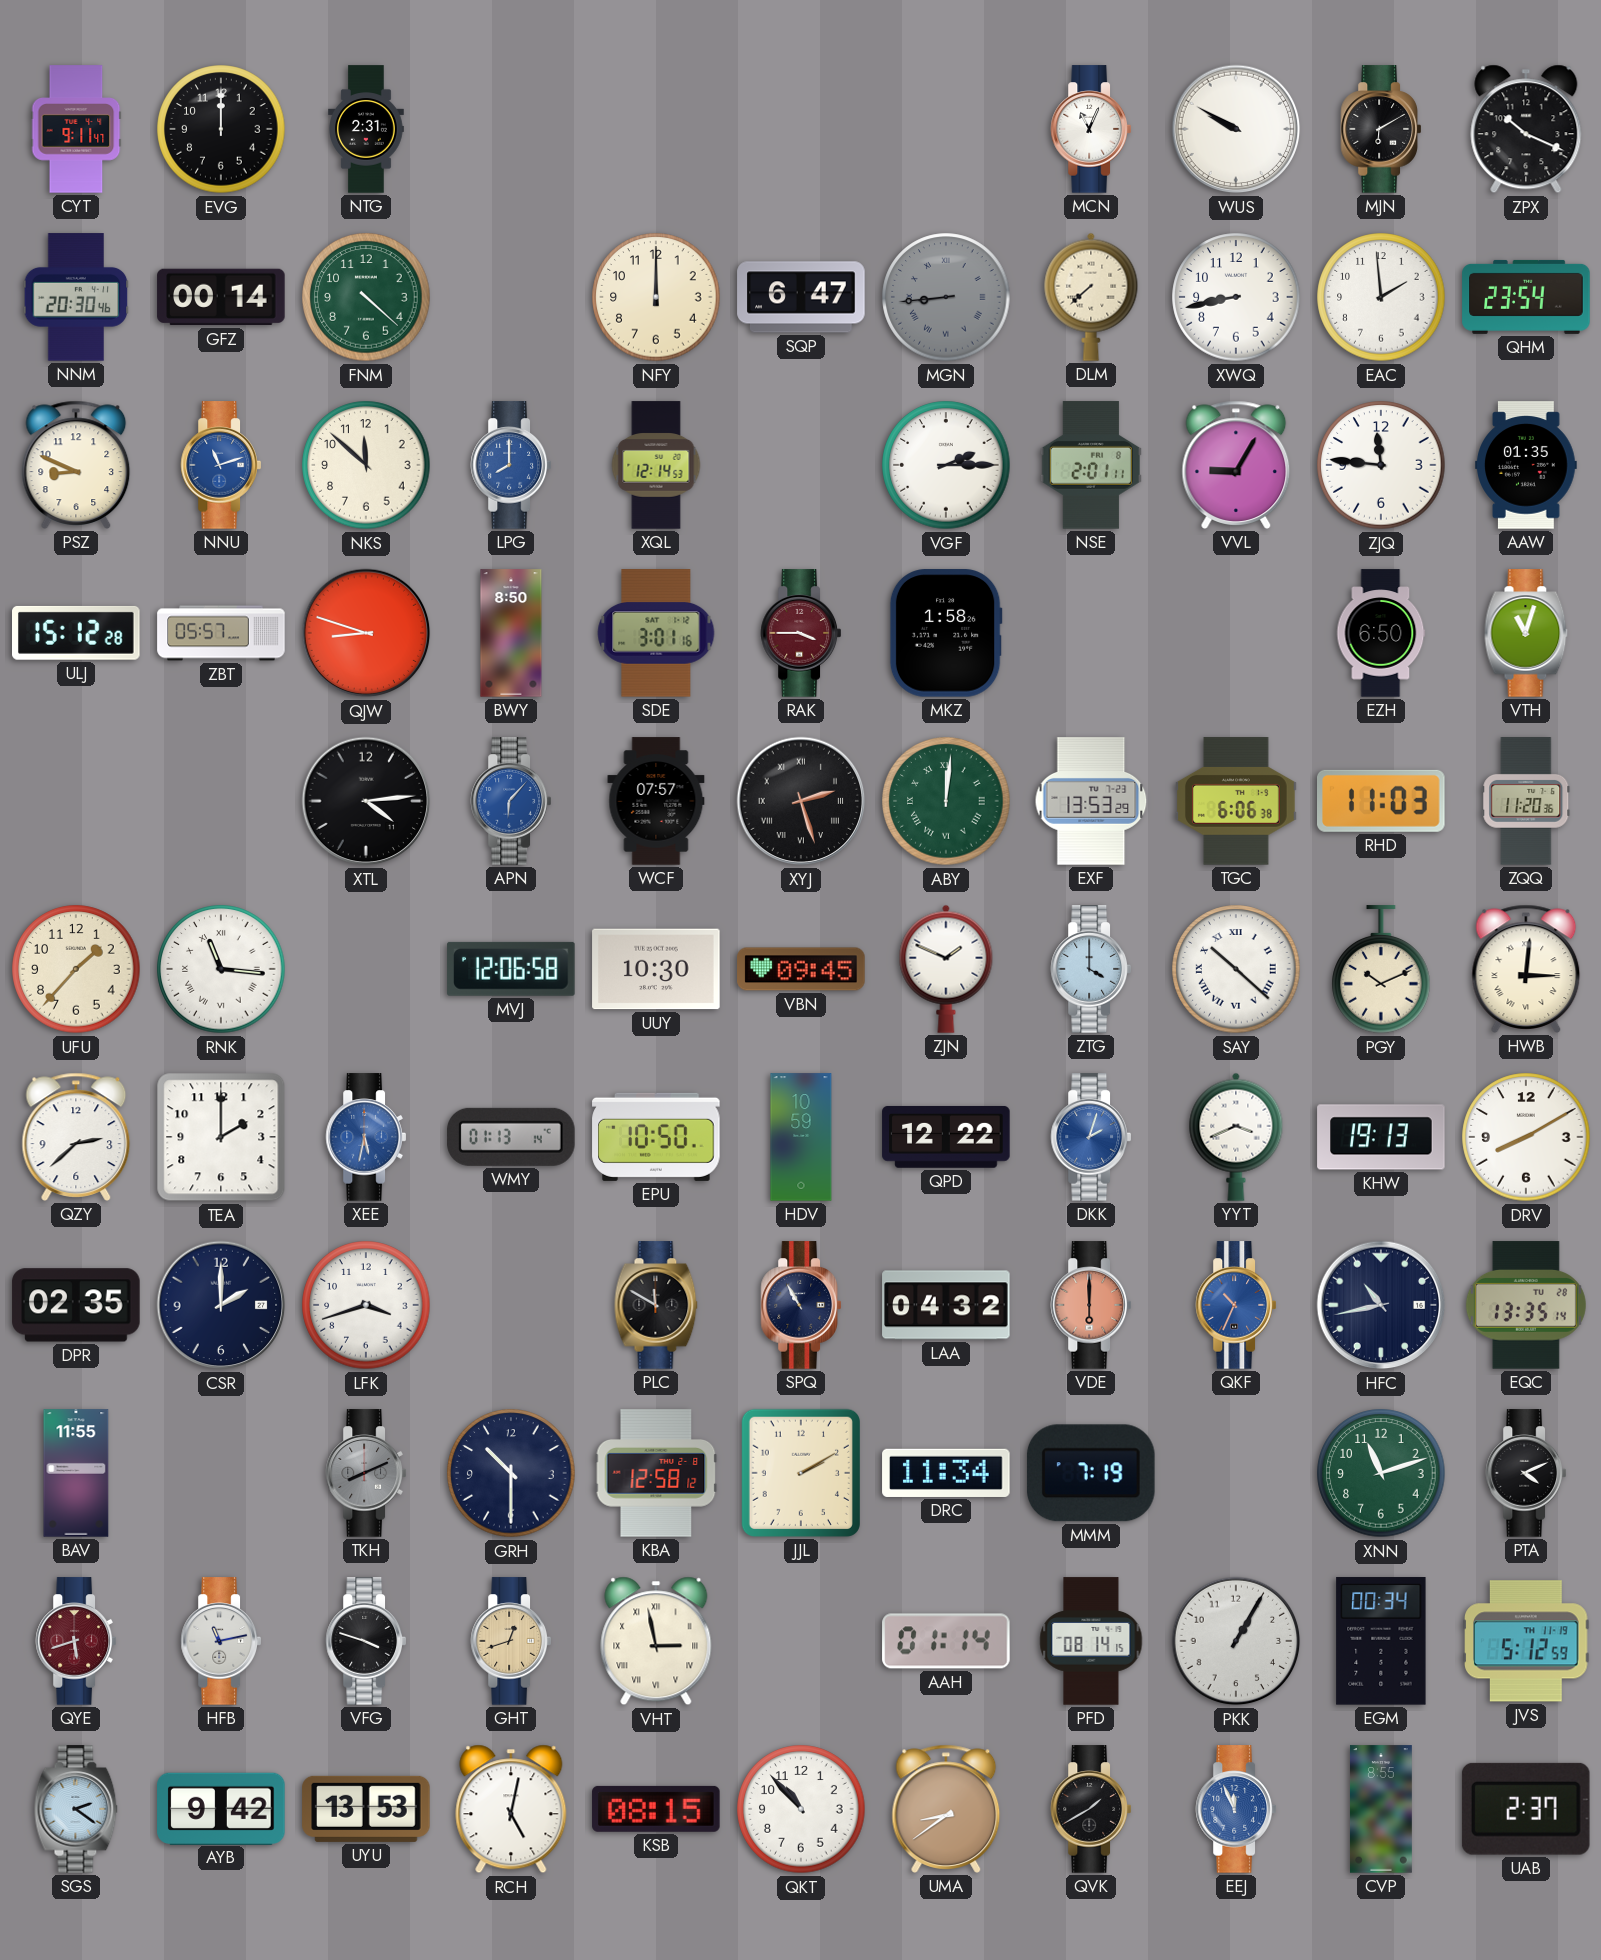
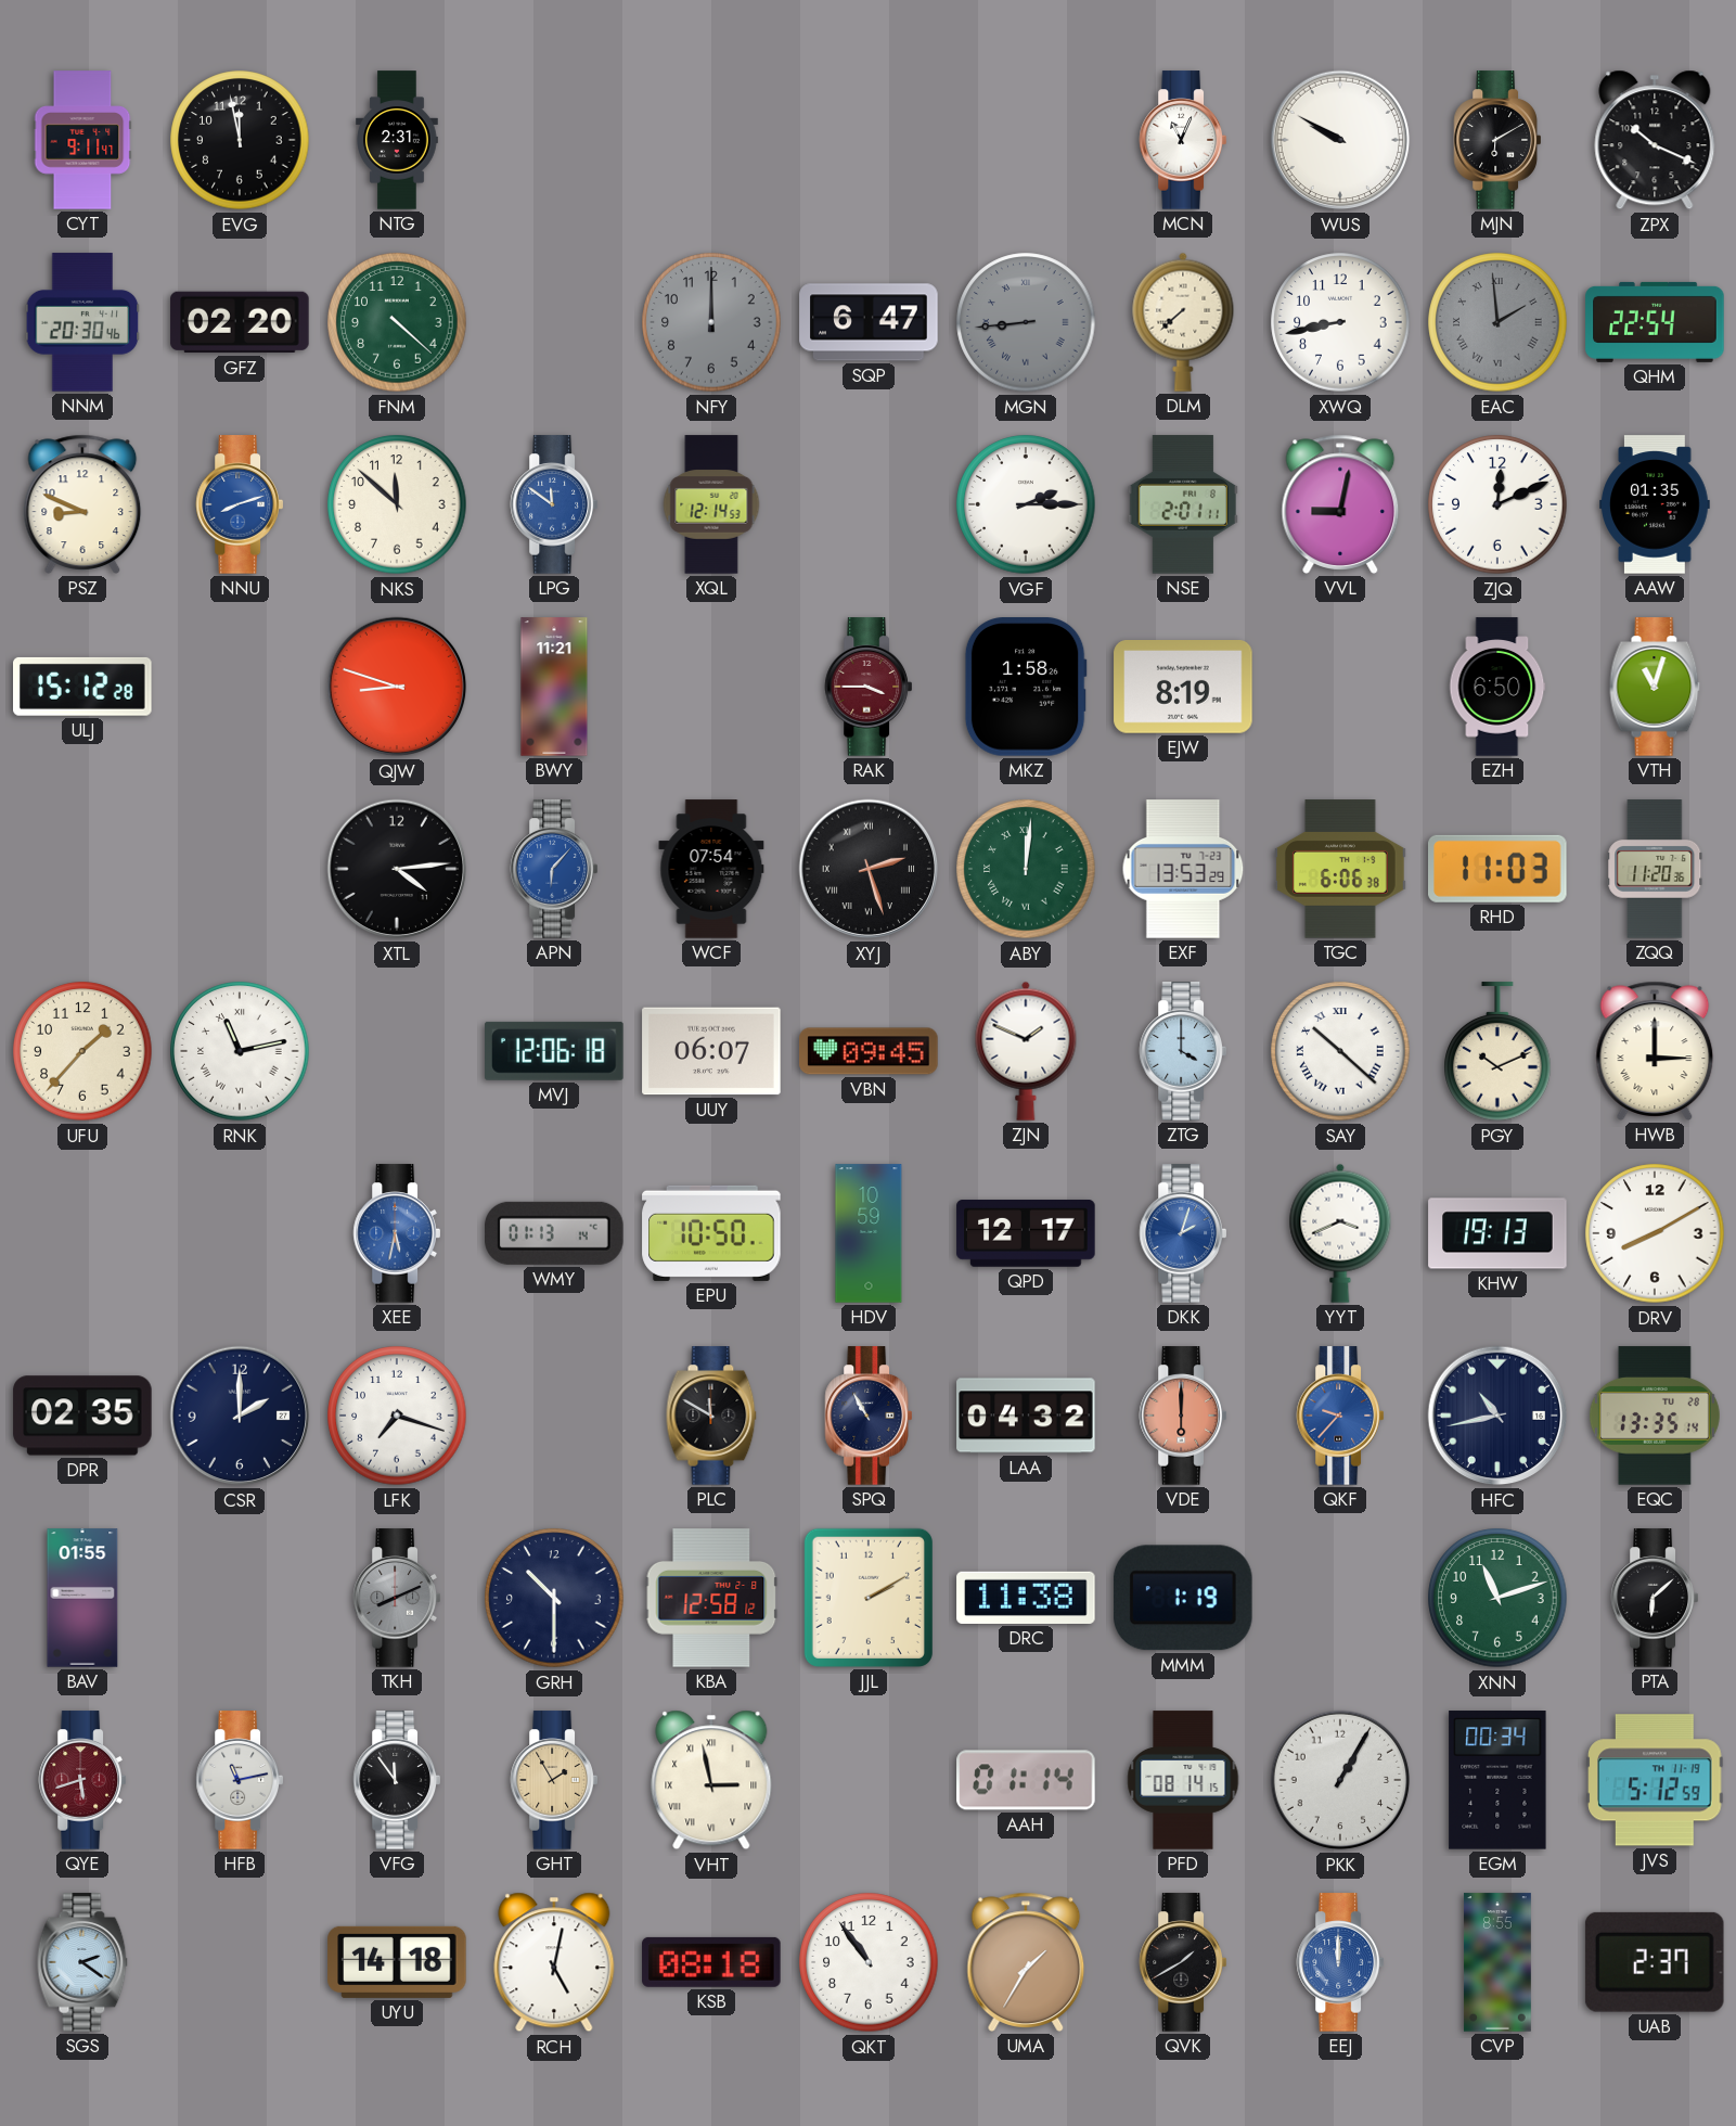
EVG: 12:00 -> 11:58
GFZ: 00:14 -> 02:20
NFY dial: cream -> grey
EAC dial: white -> grey
EAC numerals: Arabic -> Roman
QHM: 23:54 -> 22:54
NNU: 11:12 -> 8:12
LPG: 8:00 -> 11:51
VVL: 9:05 -> 9:02
ZJQ: 11:46 -> 12:11
ZBT: 05:57 -> none
BWY: 8:50 -> 11:21
SDE: 3:01 -> none
EJW: none -> 8:19
WCF: 07:57 -> 07:54
RNK: 11:16 -> 11:13
MVJ: 12:06:58 -> 12:06:18
UUY: 10:30 -> 06:07
HWB: 3:01 -> 3:00
QZY: 2:38 -> none
TEA: 2:00 -> none
QPD: 12:22 -> 12:17
LFK: 3:42 -> 7:18
QKF: 10:34 -> 9:37
BAV: 11:55 -> 01:55
DRC: 11:34 -> 11:38
MMM: 7:19 -> 1:19
PTA: 4:11 -> 6:08
VFG: 3:48 -> 11:54
GHT: 12:42 -> 1:55
AYB: 9:42 -> none
UYU: 13:53 -> 14:18
KSB: 08:15 -> 08:18
QKT: 10:53 -> 10:54
UMA: 8:39 -> 1:35
EEJ: 11:56 -> 12:00
